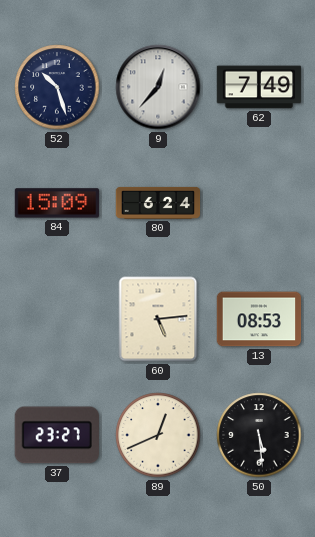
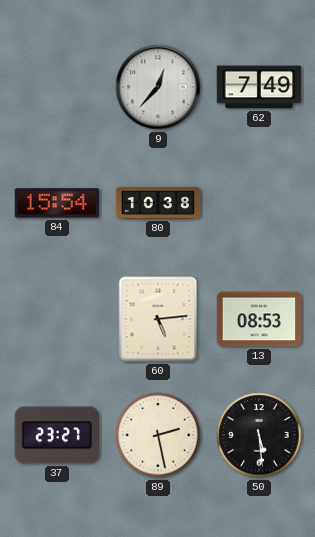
52: 10:27 -> none
84: 15:09 -> 15:54
80: 6:24 -> 10:38
89: 12:41 -> 2:28
